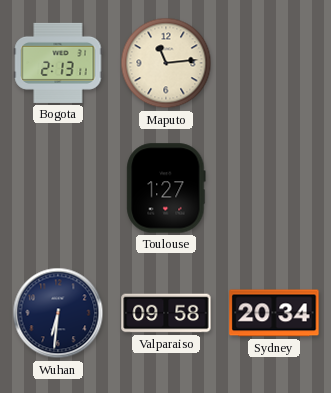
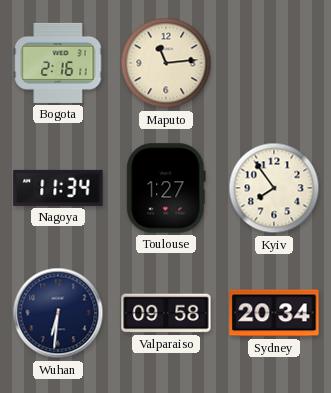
Bogota: 2:13 -> 2:16
Nagoya: none -> 11:34
Kyiv: none -> 7:54
